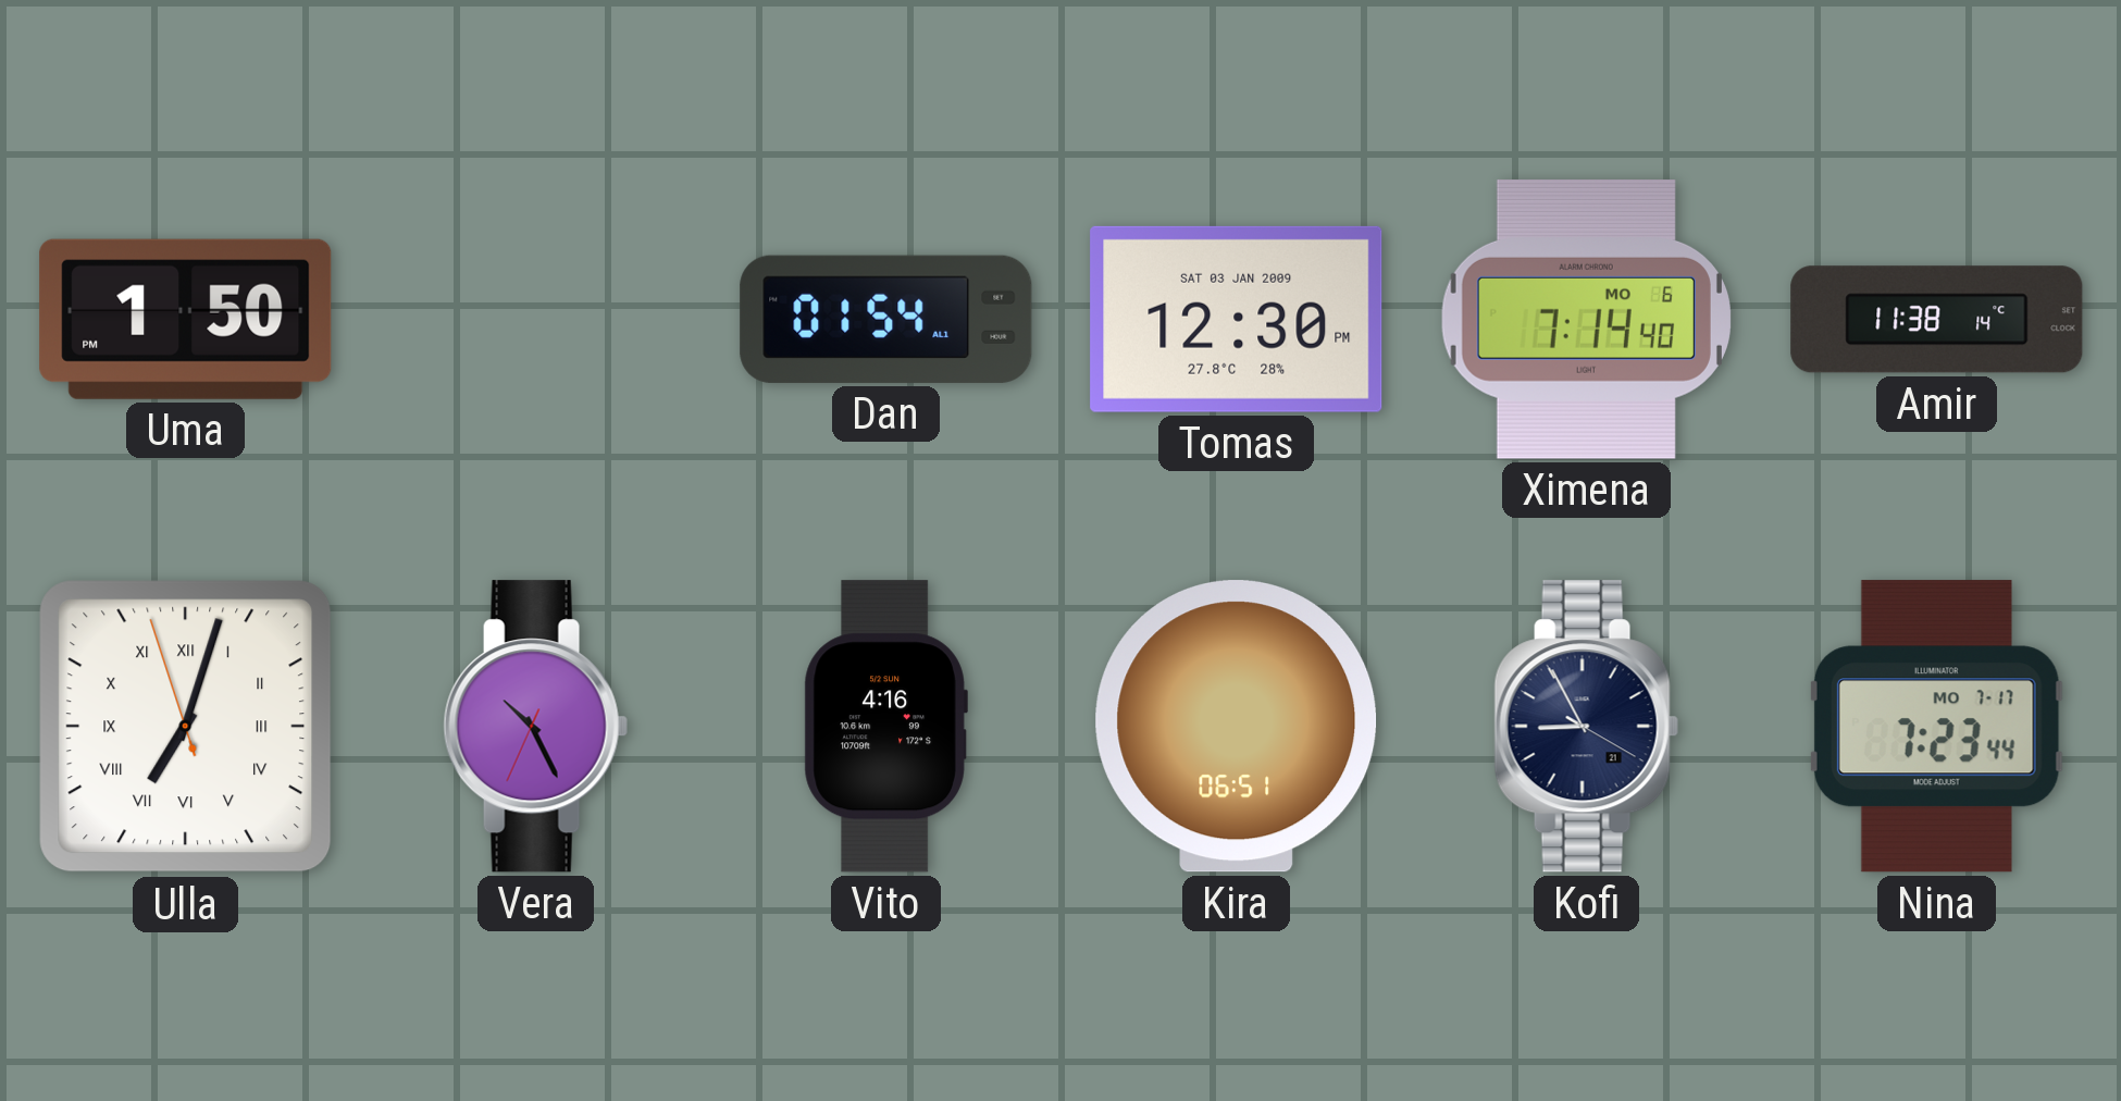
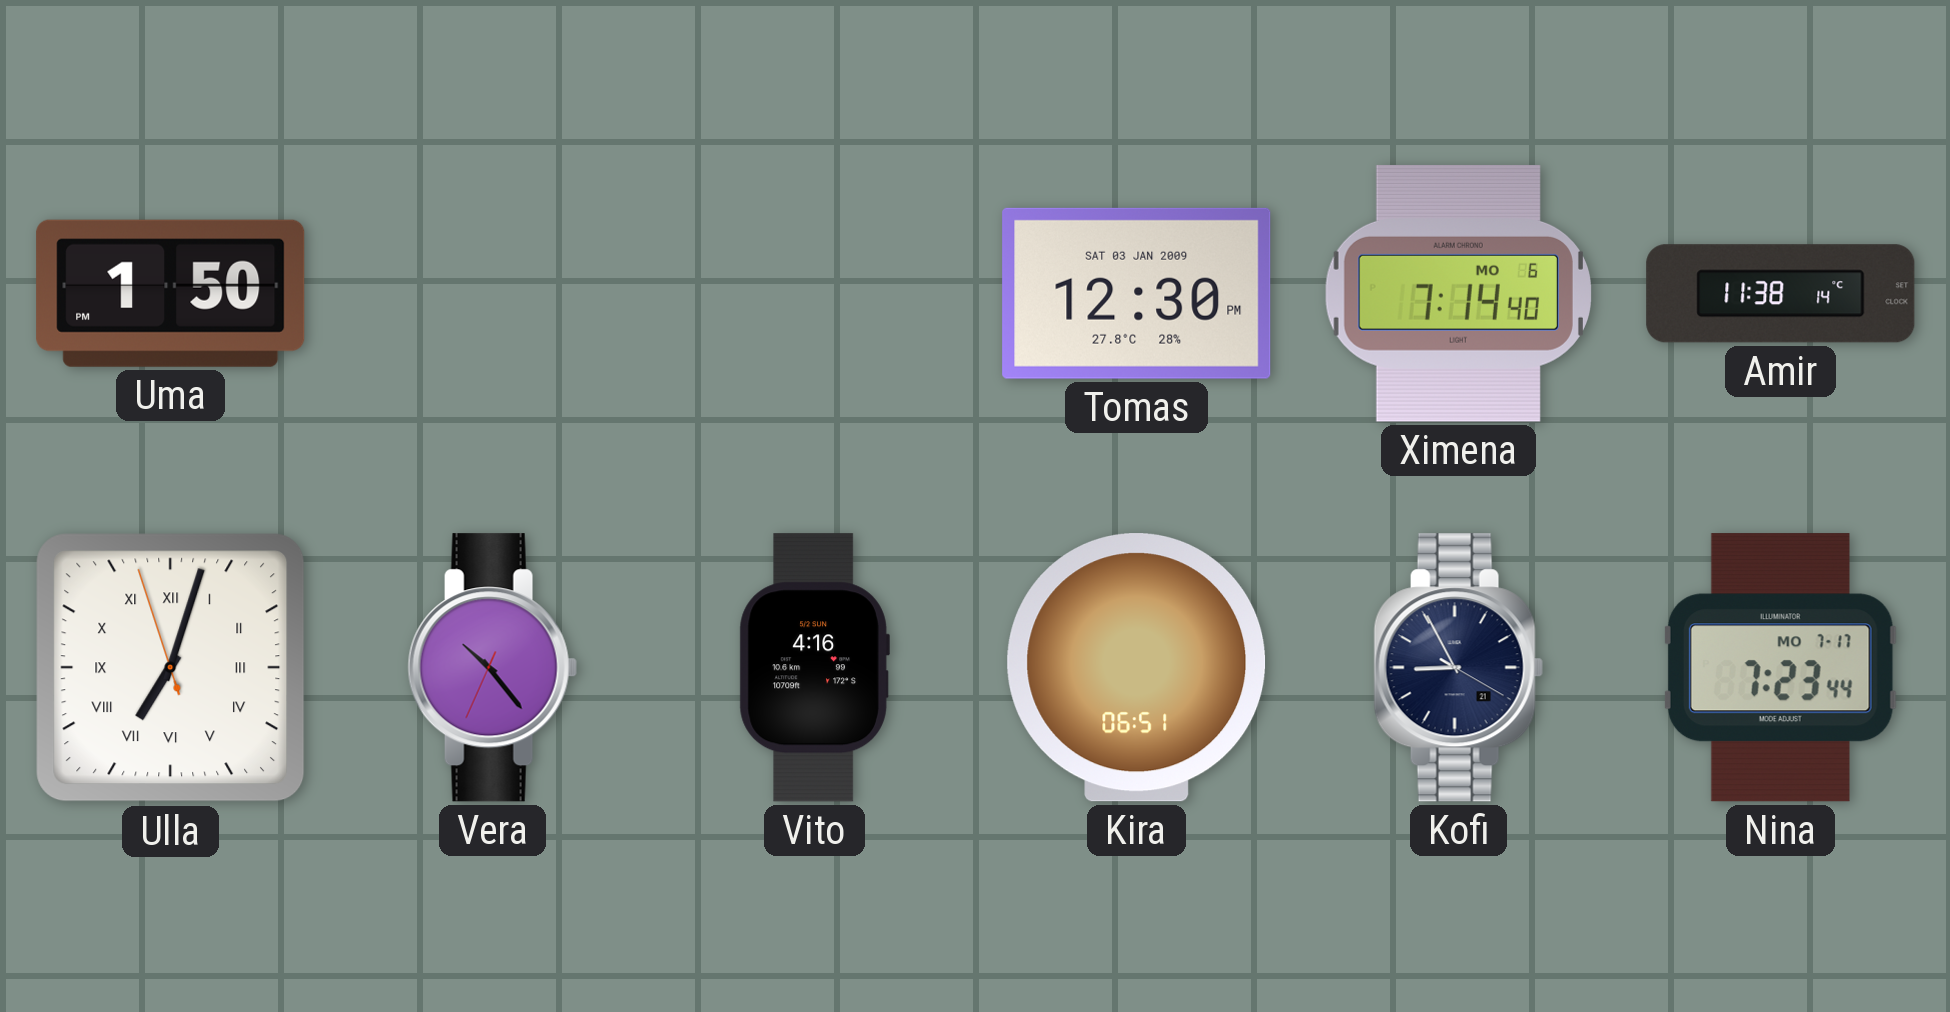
Dan: 01:54 -> none
Vera: 10:25 -> 10:23
